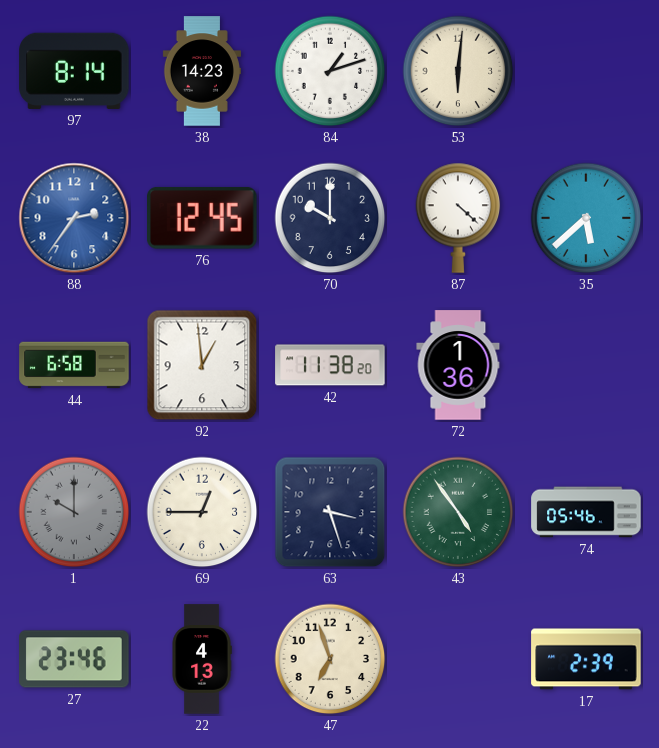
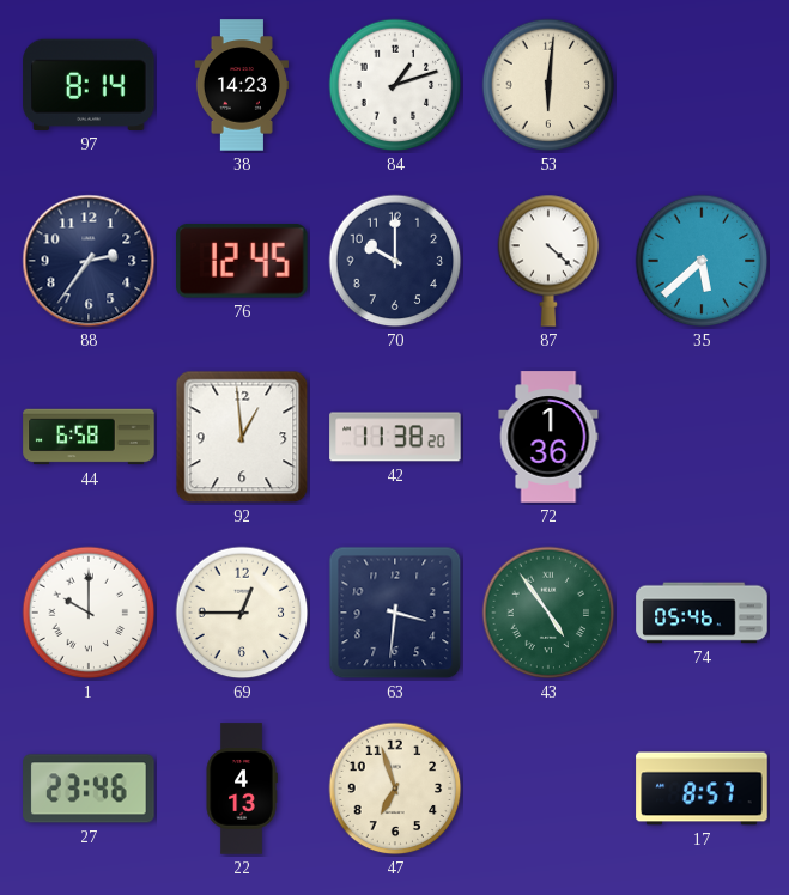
88 dial: blue -> navy
1 dial: grey -> white
63: 3:27 -> 3:31
17: 2:39 -> 8:57
